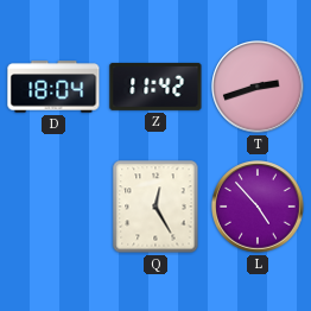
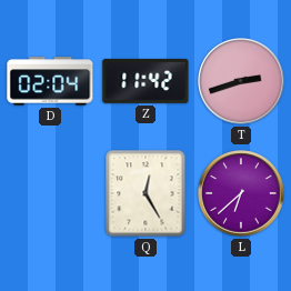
D: 18:04 -> 02:04
L: 4:53 -> 6:38
